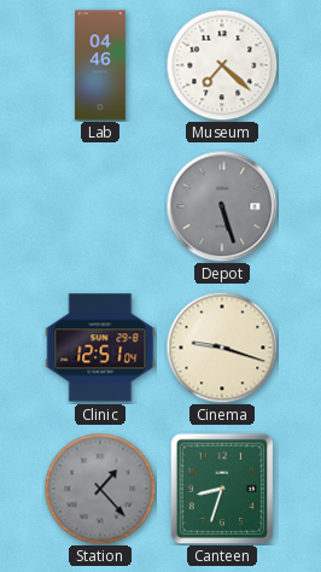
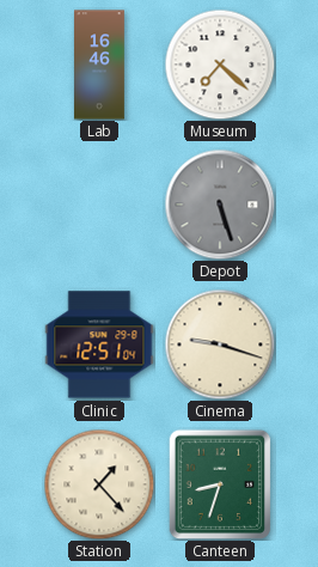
Lab: 04:46 -> 16:46
Station dial: grey -> cream
